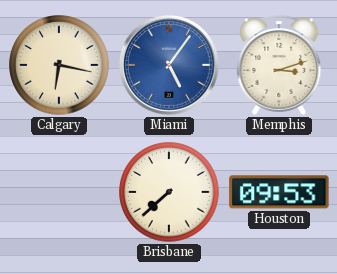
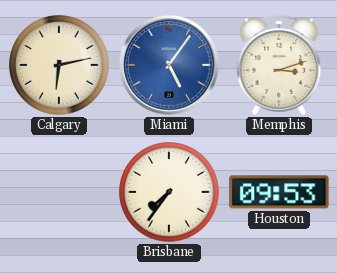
Calgary: 6:17 -> 6:13
Brisbane: 7:38 -> 7:36
